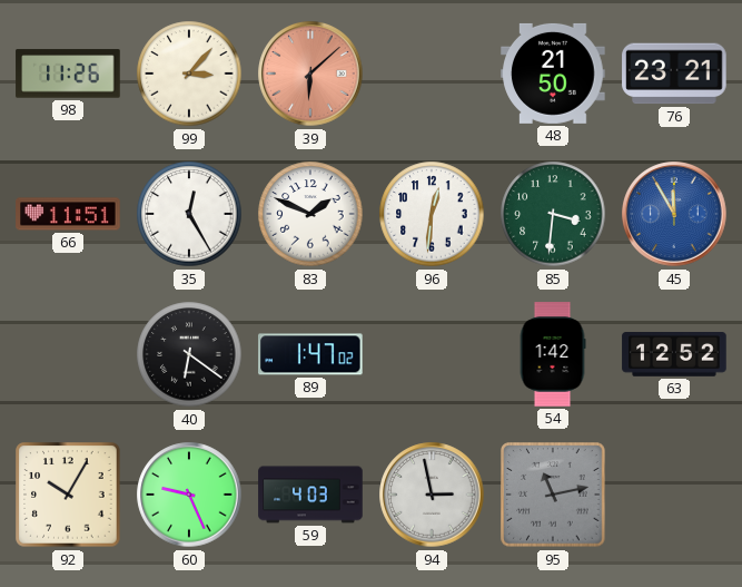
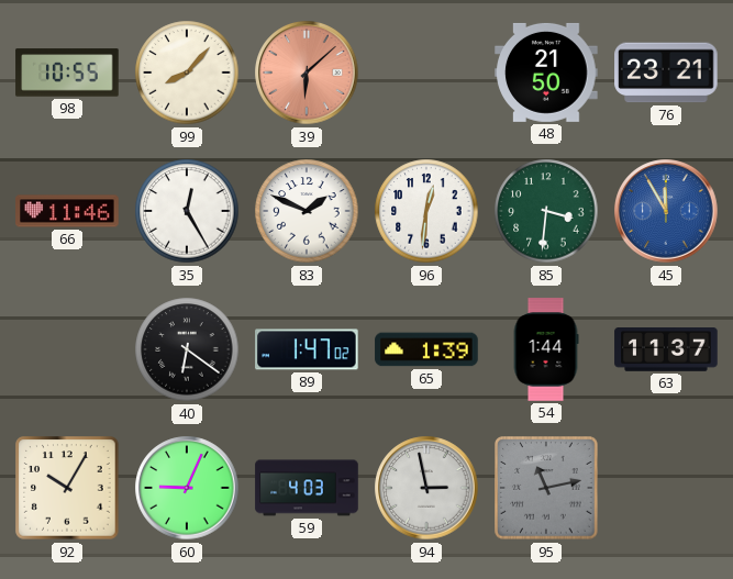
98: 11:26 -> 10:55
99: 3:07 -> 8:07
66: 11:51 -> 11:46
65: none -> 1:39
54: 1:42 -> 1:44
63: 12:52 -> 11:37
60: 9:26 -> 9:04
